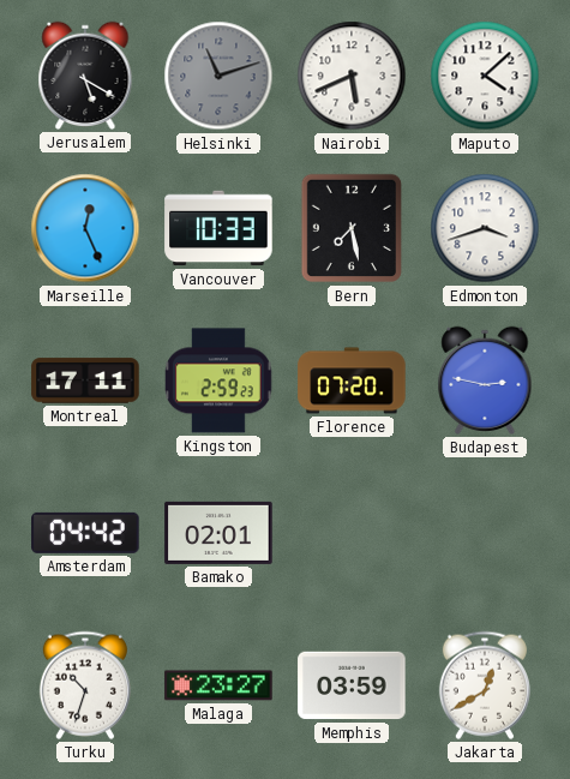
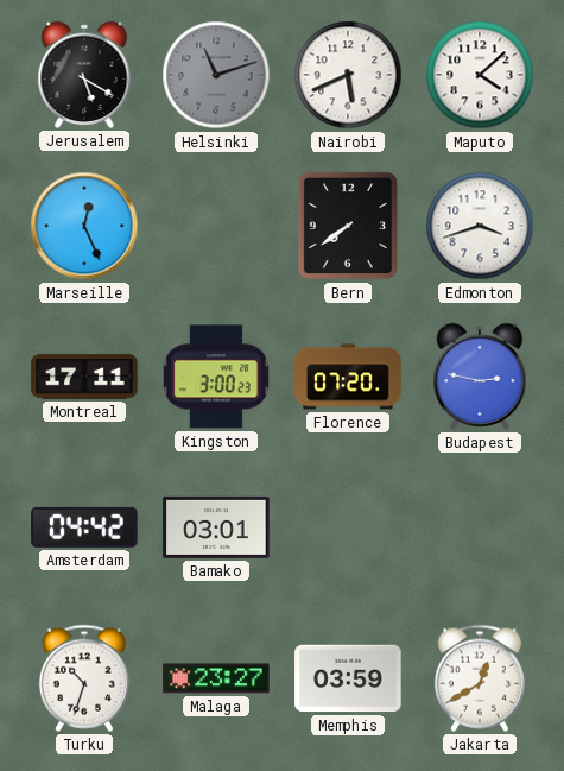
Vancouver: 10:33 -> none
Bern: 7:28 -> 7:39
Kingston: 2:59 -> 3:00
Bamako: 02:01 -> 03:01
